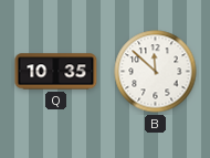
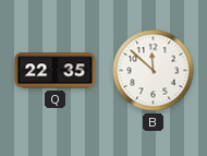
Q: 10:35 -> 22:35
